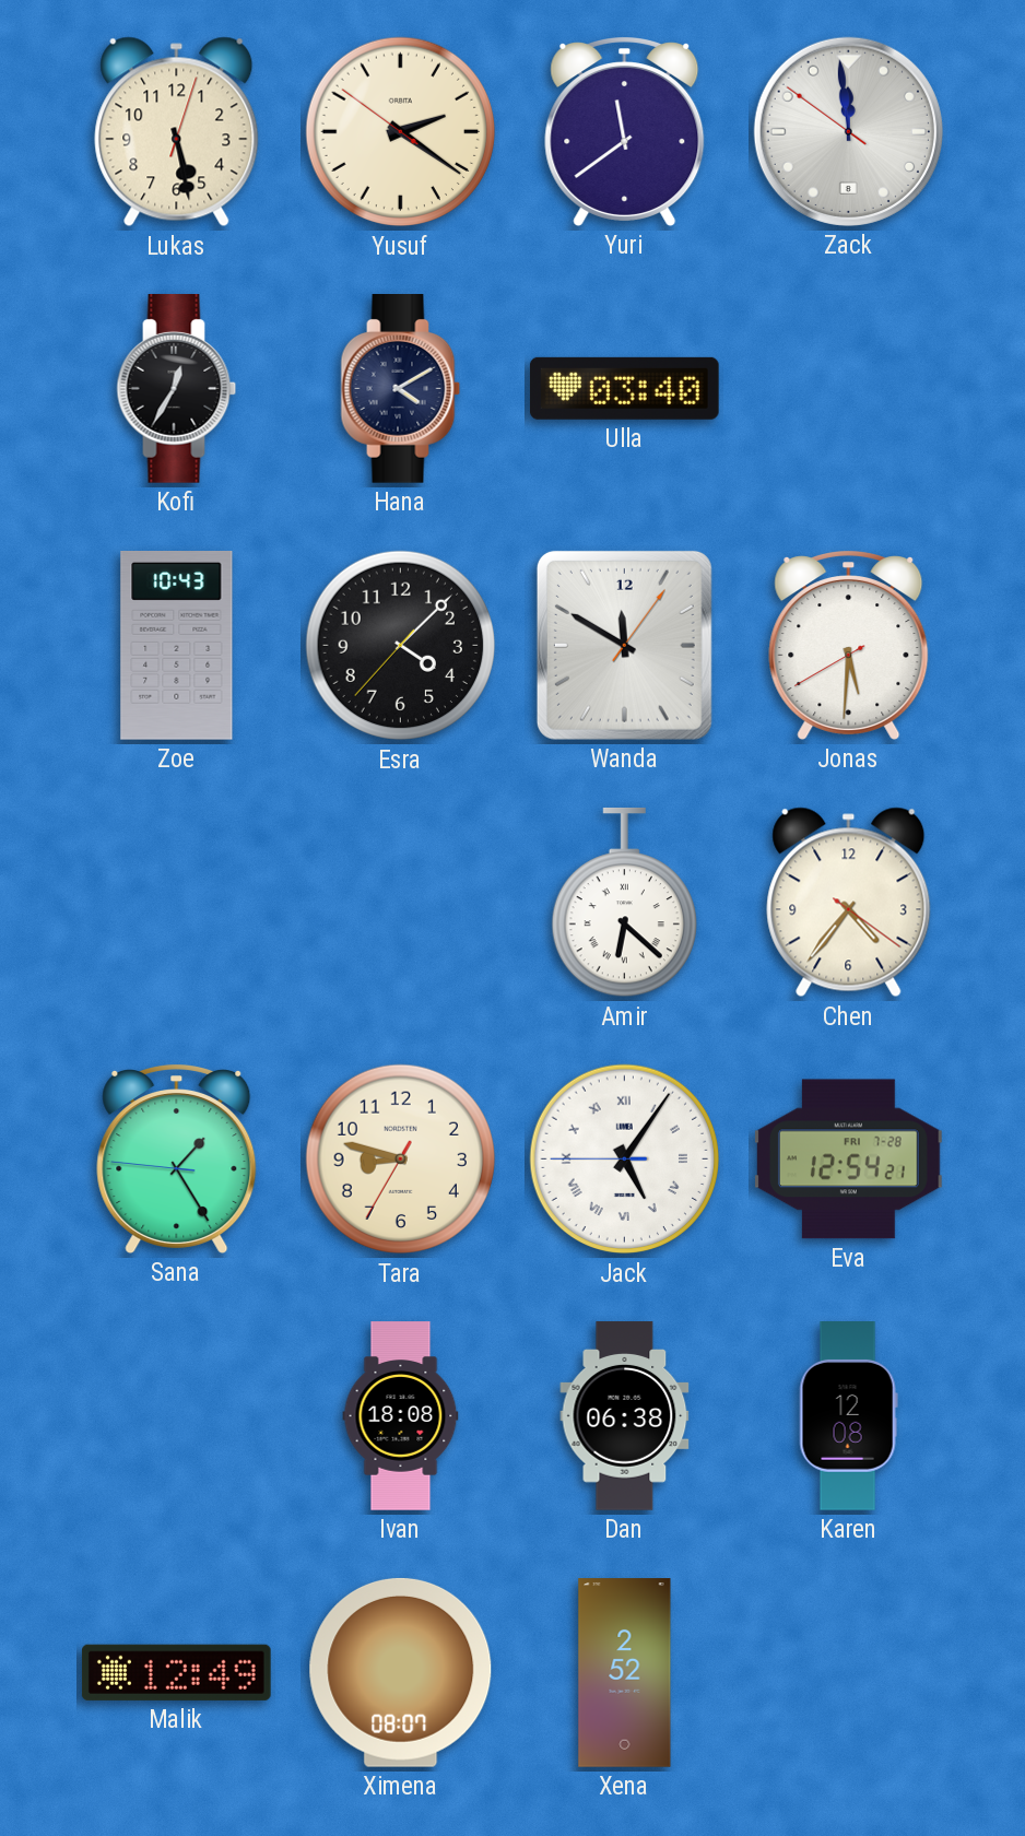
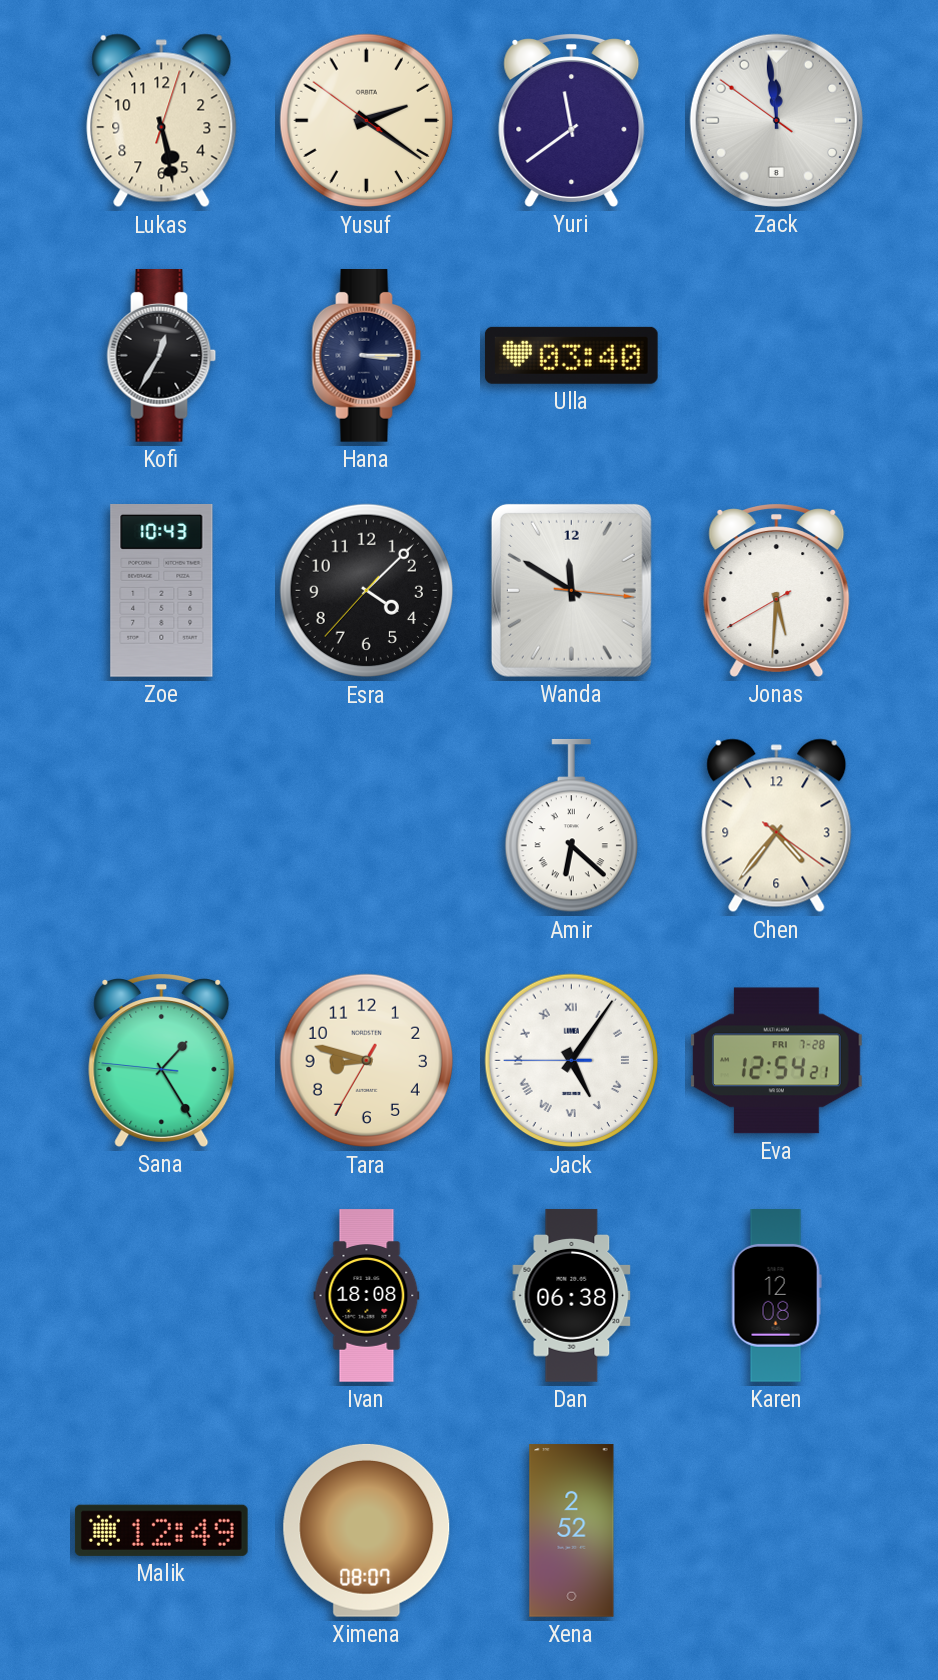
Hana: 4:10 -> 3:15
Wanda: 11:50:06 -> 11:50:16
